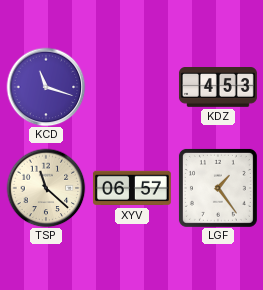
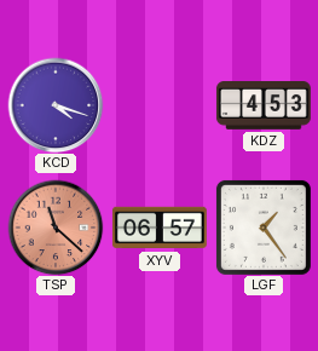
KCD: 11:18 -> 4:18
TSP dial: cream -> salmon
